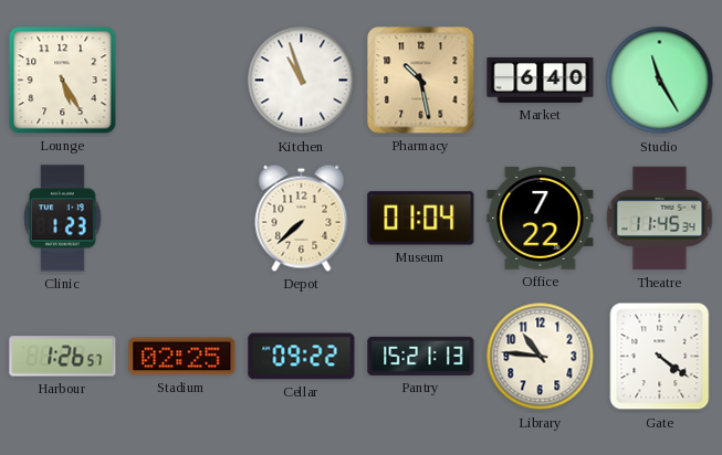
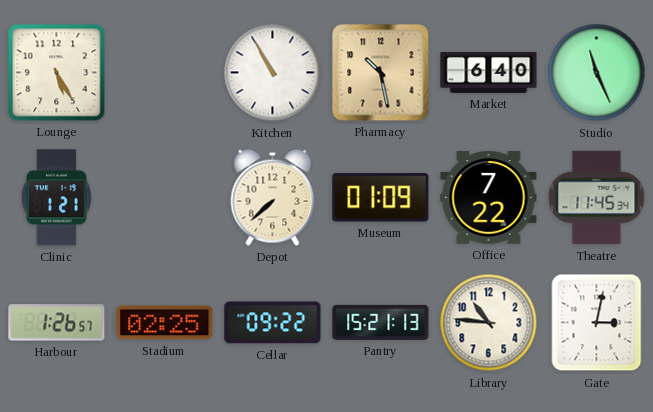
Kitchen: 10:57 -> 10:55
Studio: 11:25 -> 11:26
Clinic: 1:23 -> 1:21
Museum: 01:04 -> 01:09
Gate: 4:21 -> 3:02
